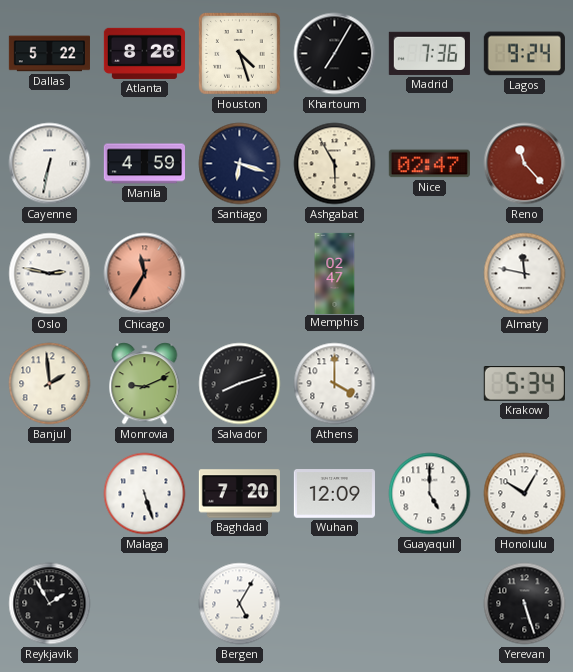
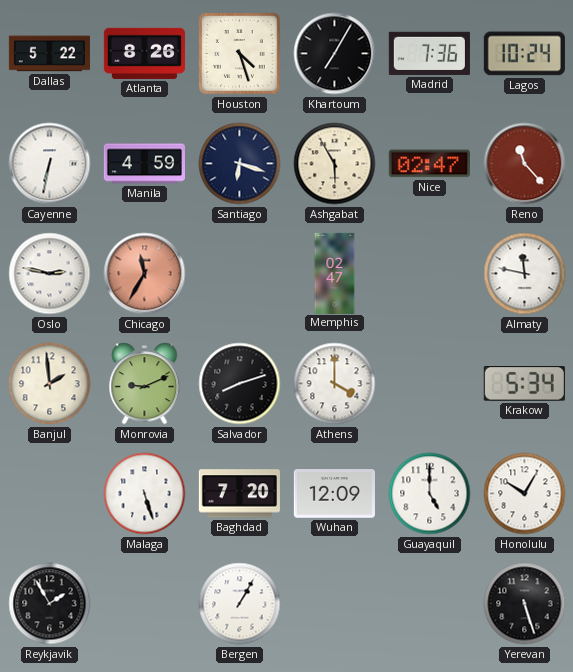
Lagos: 9:24 -> 10:24
Bergen: 5:05 -> 1:05
